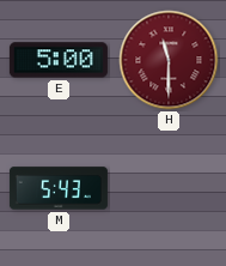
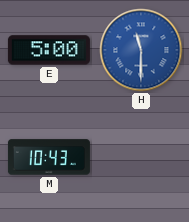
H dial: burgundy -> blue
M: 5:43 -> 10:43
